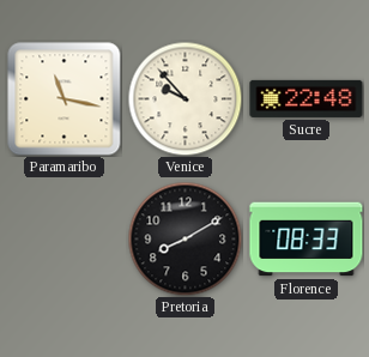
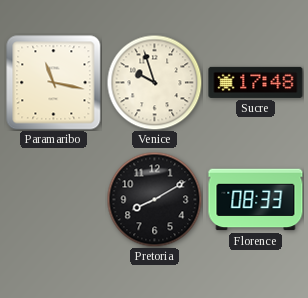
Venice: 9:53 -> 9:57
Sucre: 22:48 -> 17:48
